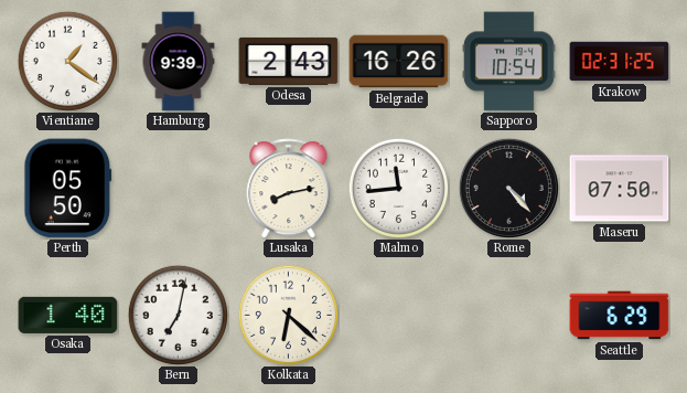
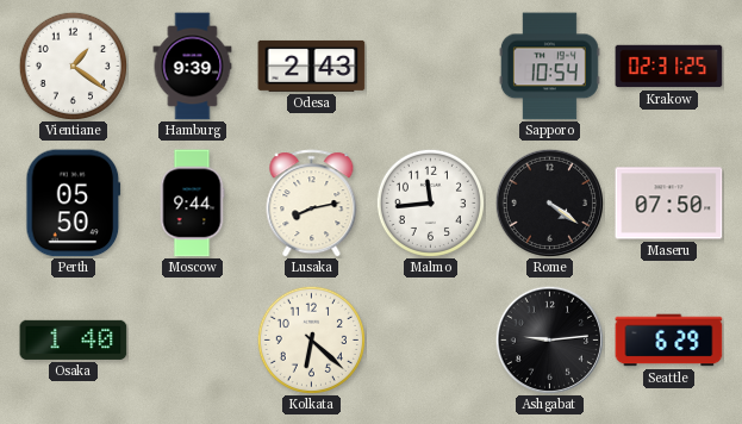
Belgrade: 16:26 -> none
Moscow: none -> 9:44
Rome: 4:23 -> 4:21
Bern: 7:02 -> none
Ashgabat: none -> 9:14
